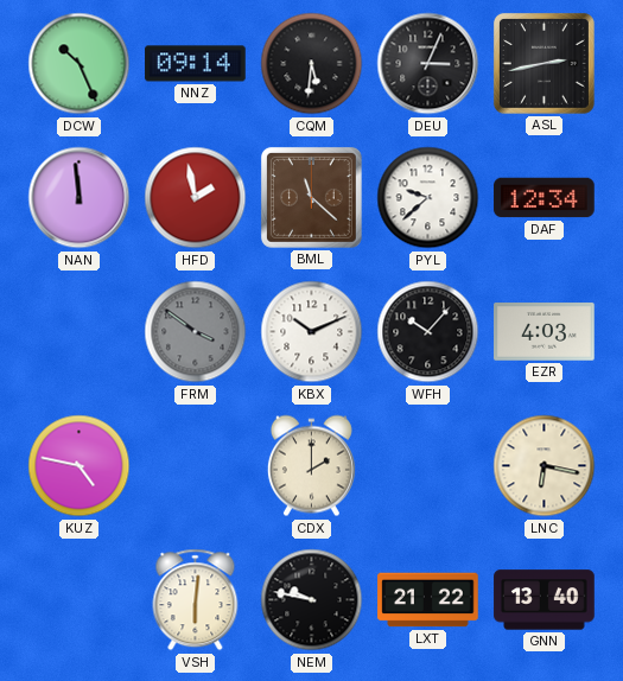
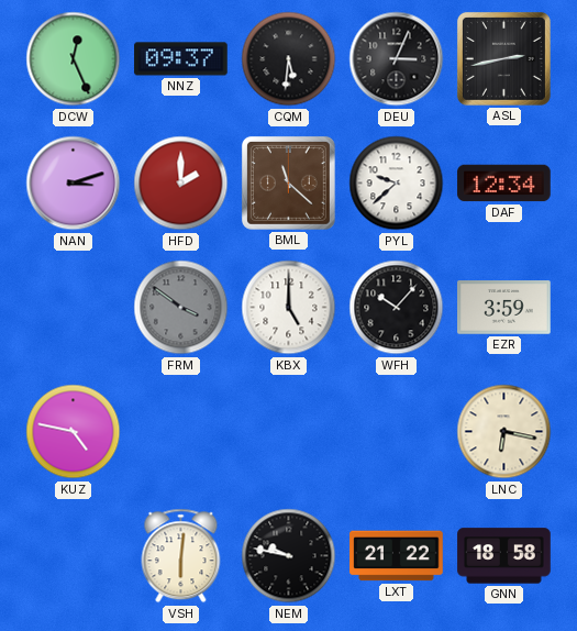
DCW: 10:26 -> 12:26
NNZ: 09:14 -> 09:37
NAN: 11:59 -> 3:12
HFD: 1:58 -> 2:00
KBX: 10:11 -> 5:00
EZR: 4:03 -> 3:59
CDX: 2:00 -> none
GNN: 13:40 -> 18:58
